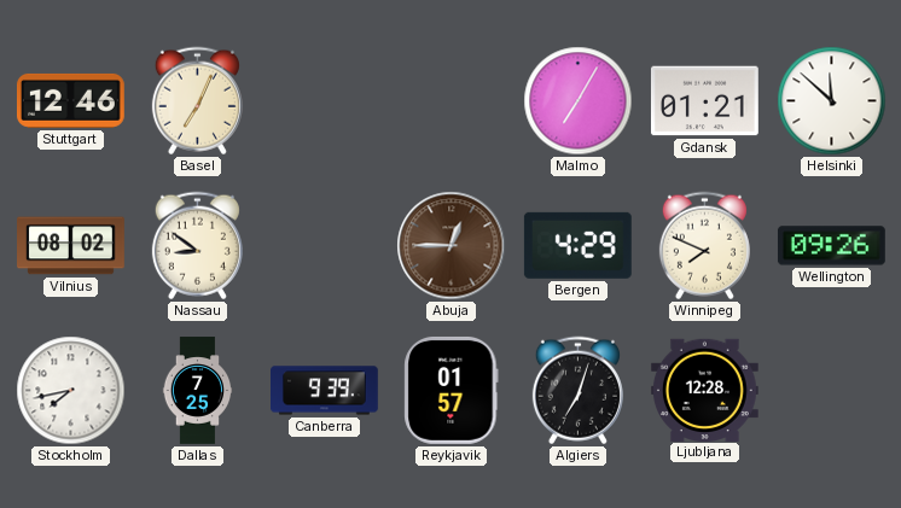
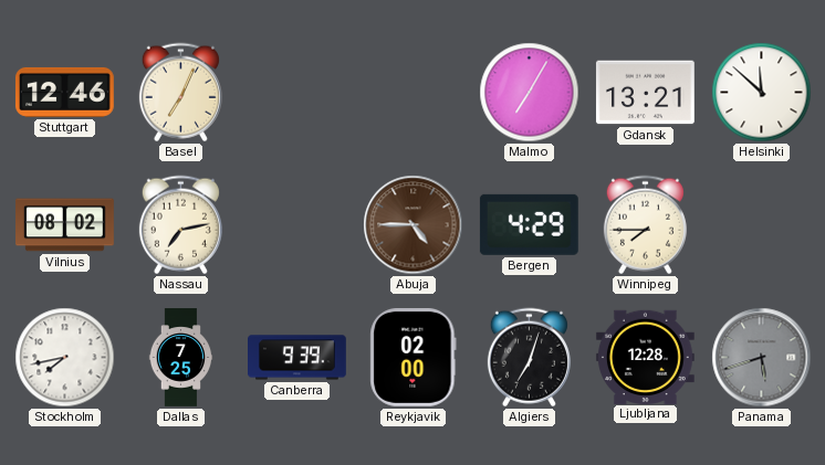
Gdansk: 01:21 -> 13:21
Nassau: 8:51 -> 7:13
Abuja: 12:45 -> 4:45
Winnipeg: 7:49 -> 7:45
Wellington: 09:26 -> none
Reykjavik: 01:57 -> 02:00
Panama: none -> 5:42
